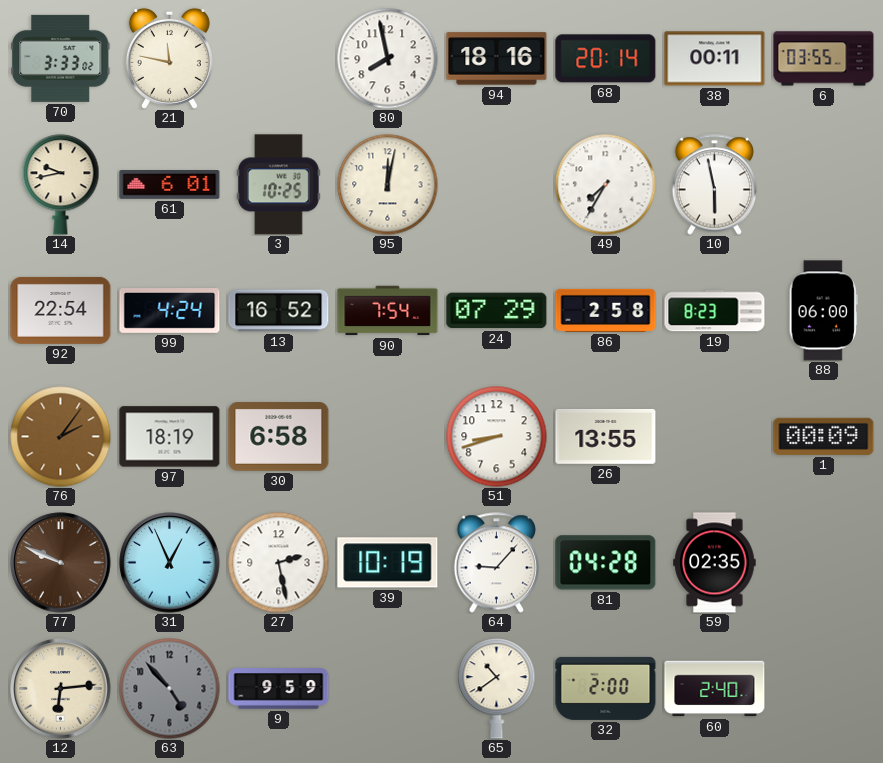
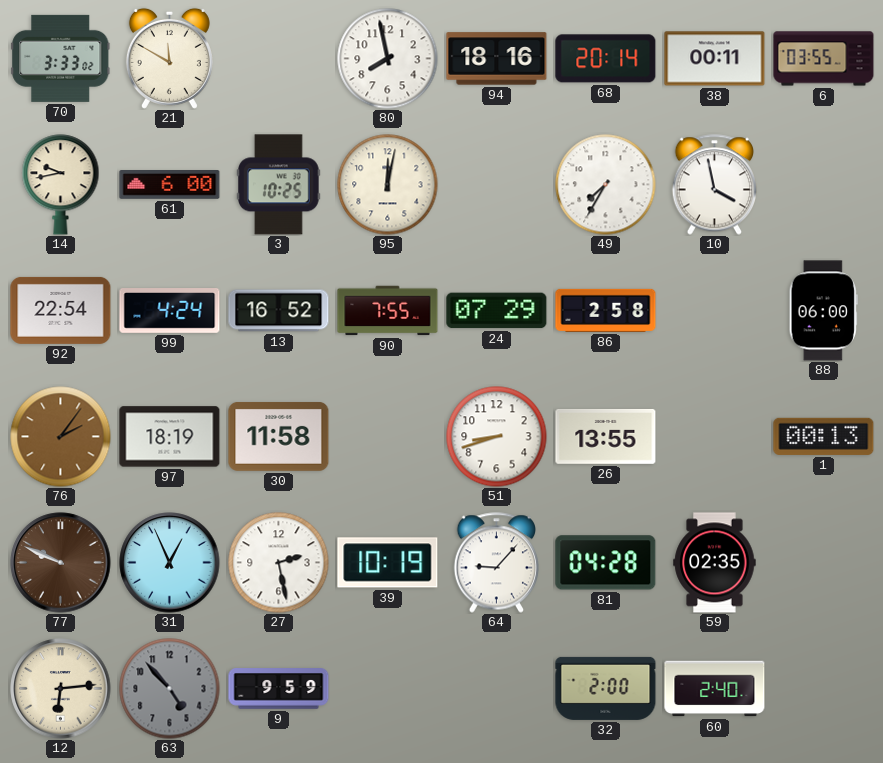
21: 11:47 -> 11:50
61: 6:01 -> 6:00
10: 5:58 -> 3:58
90: 7:54 -> 7:55
19: 8:23 -> none
30: 6:58 -> 11:58
1: 00:09 -> 00:13
65: 10:39 -> none
